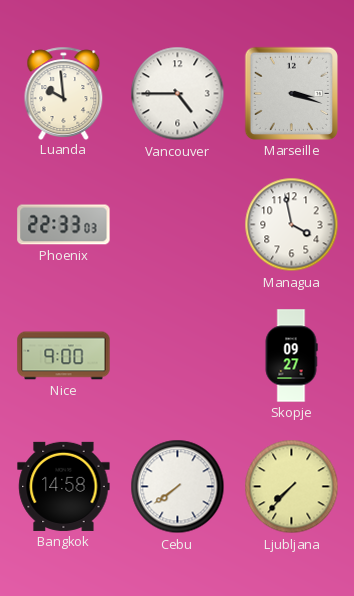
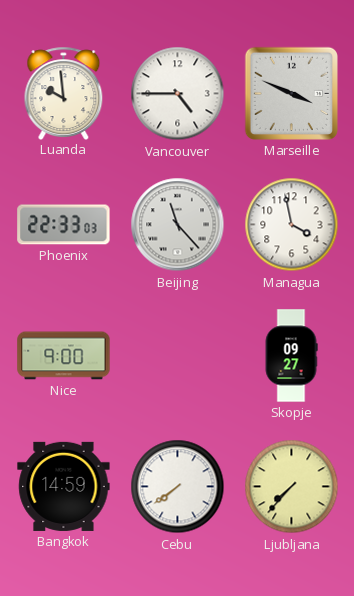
Marseille: 3:18 -> 3:49
Beijing: none -> 11:23
Bangkok: 14:58 -> 14:59
